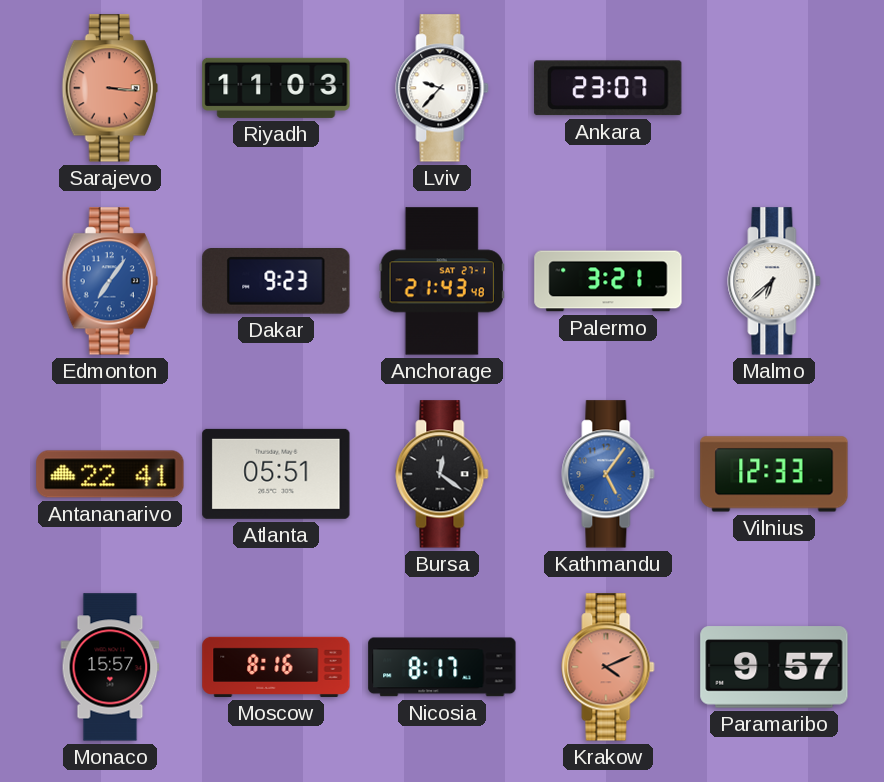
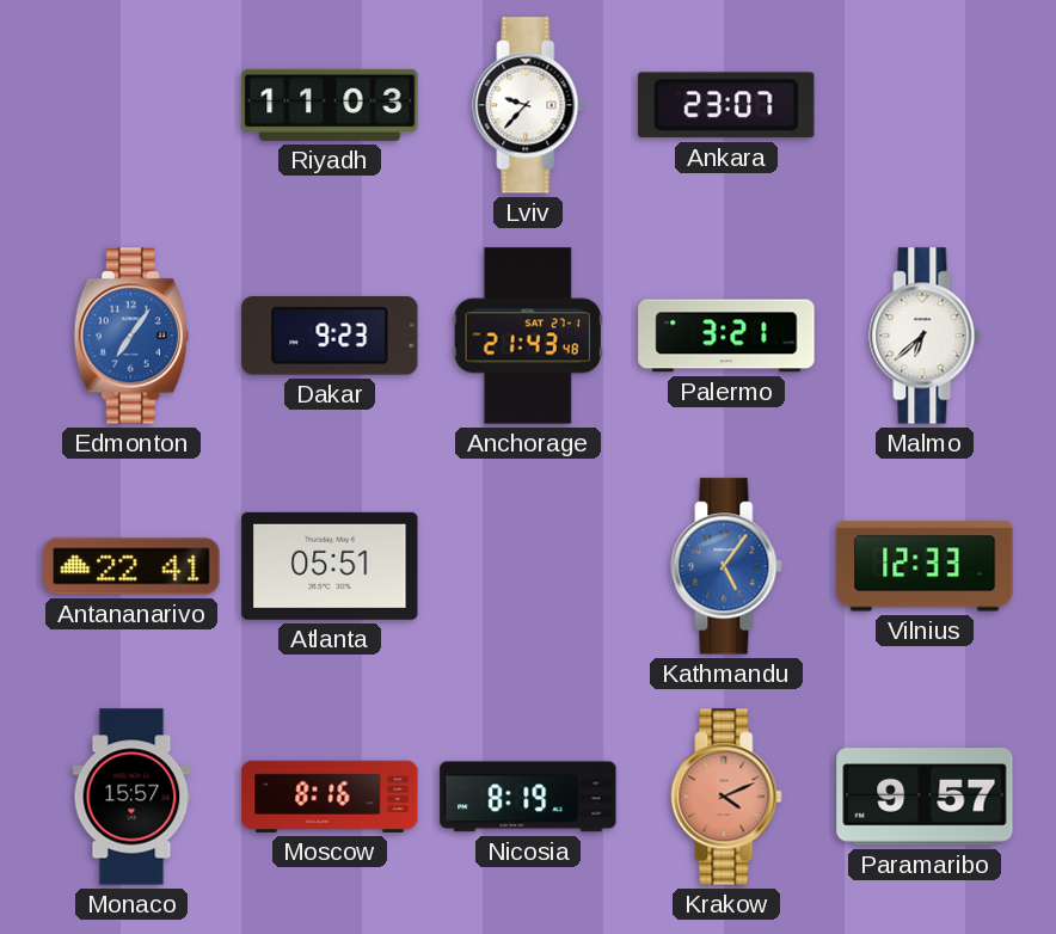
Sarajevo: 3:16 -> none
Bursa: 12:21 -> none
Nicosia: 8:17 -> 8:19
